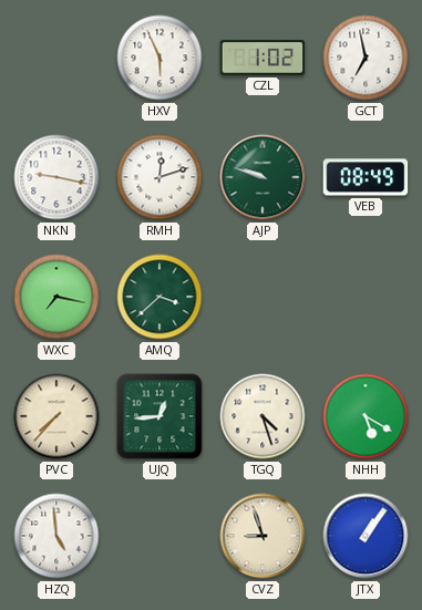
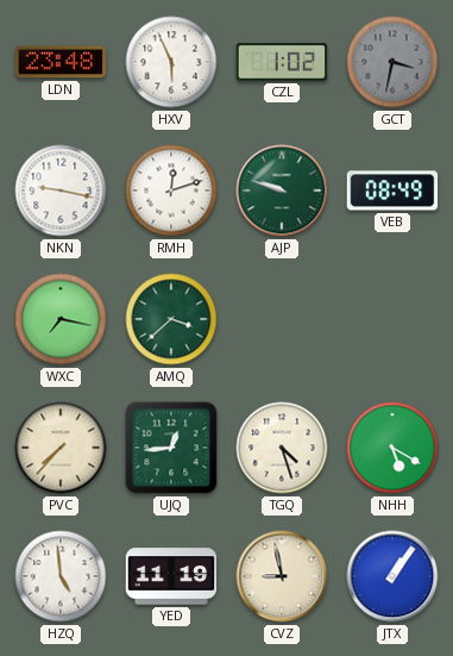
LDN: none -> 23:48
GCT: 6:58 -> 3:32
GCT dial: white -> grey
YED: none -> 11:19
CVZ: 8:57 -> 8:58
